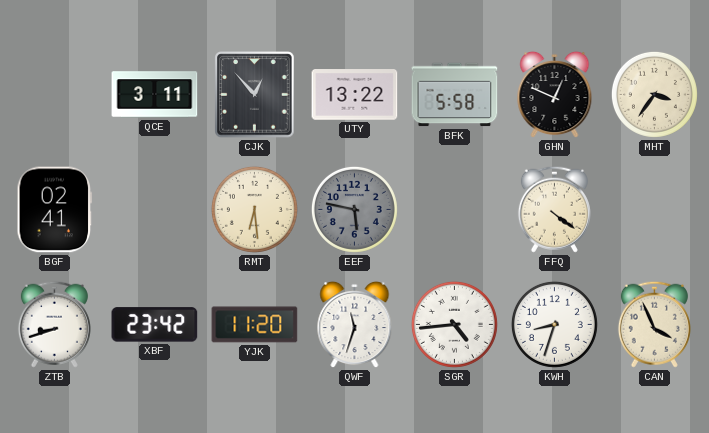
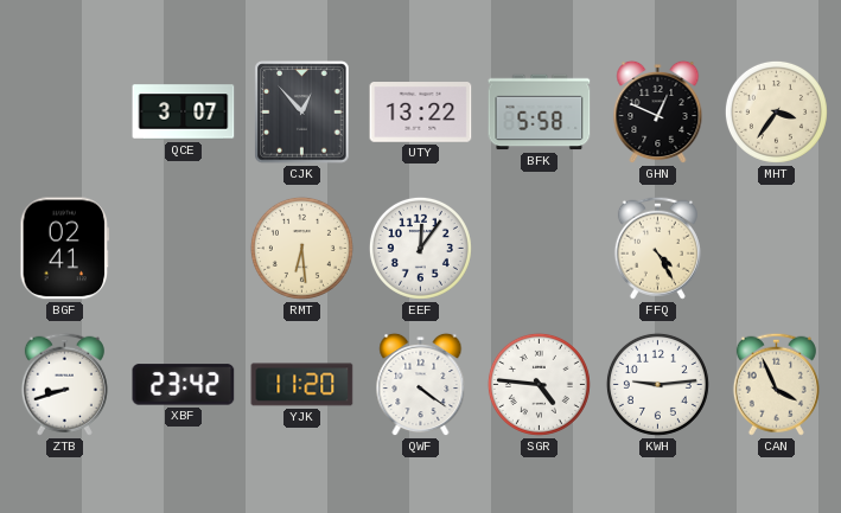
QCE: 3:11 -> 3:07
EEF: 5:47 -> 12:06
EEF dial: grey -> white
FFQ: 4:21 -> 4:25
QWF: 11:33 -> 4:21
SGR: 4:44 -> 4:46
KWH: 8:33 -> 9:14
